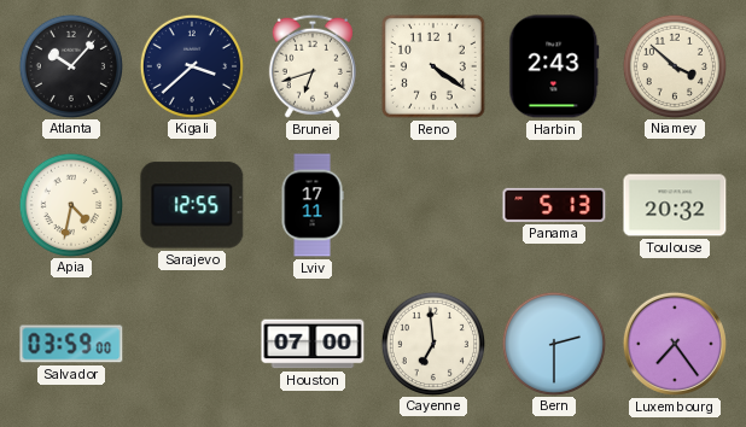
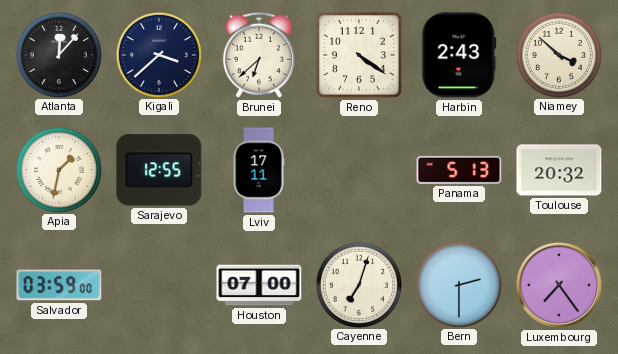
Atlanta: 10:07 -> 12:07
Brunei: 6:42 -> 6:38
Apia: 4:32 -> 1:32
Cayenne: 6:59 -> 7:03
